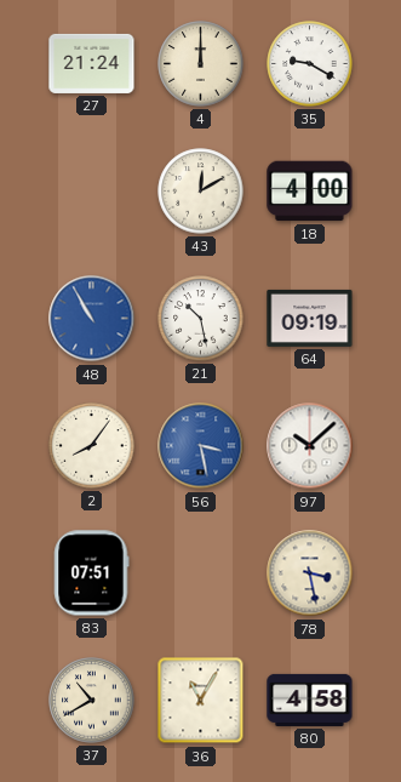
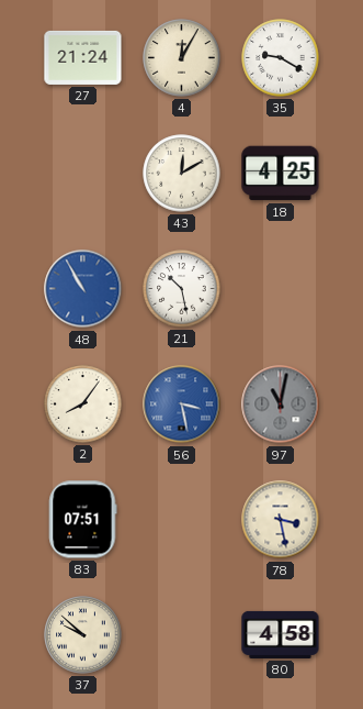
4: 12:00 -> 12:05
18: 4:00 -> 4:25
64: 09:19 -> none
97: 10:08 -> 11:02
97 dial: white -> grey
37: 10:40 -> 9:52
36: 11:05 -> none
